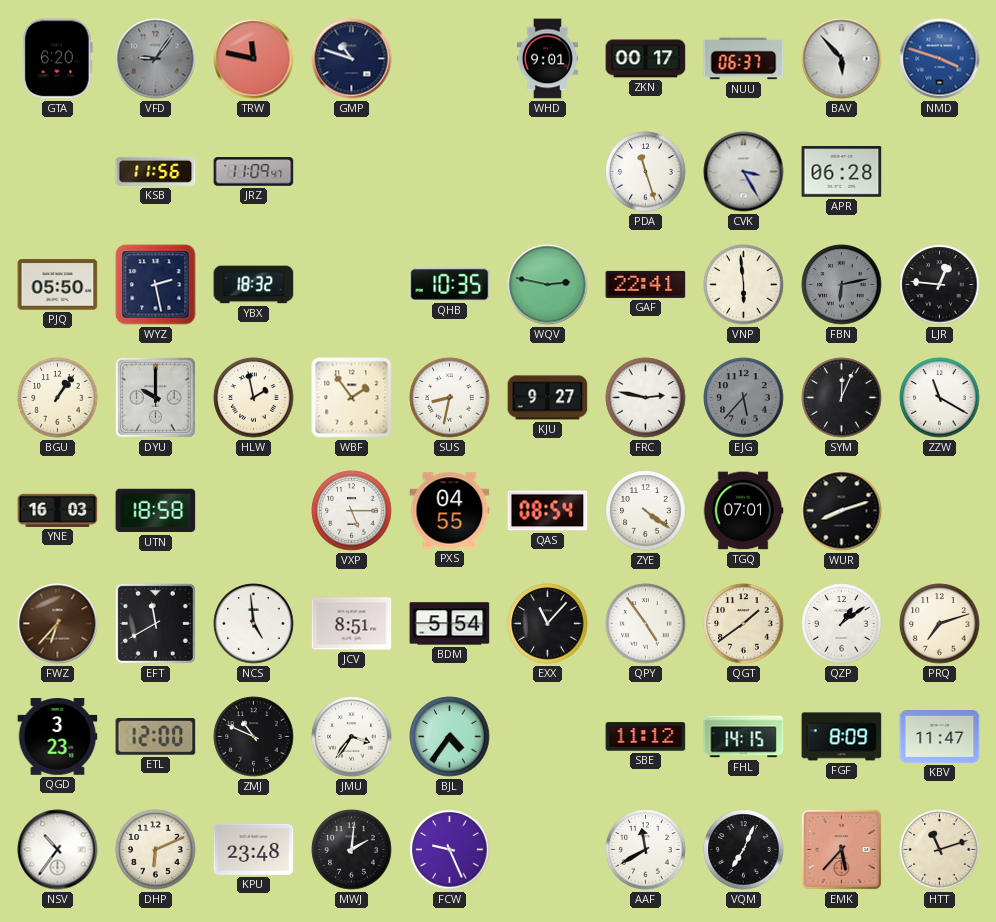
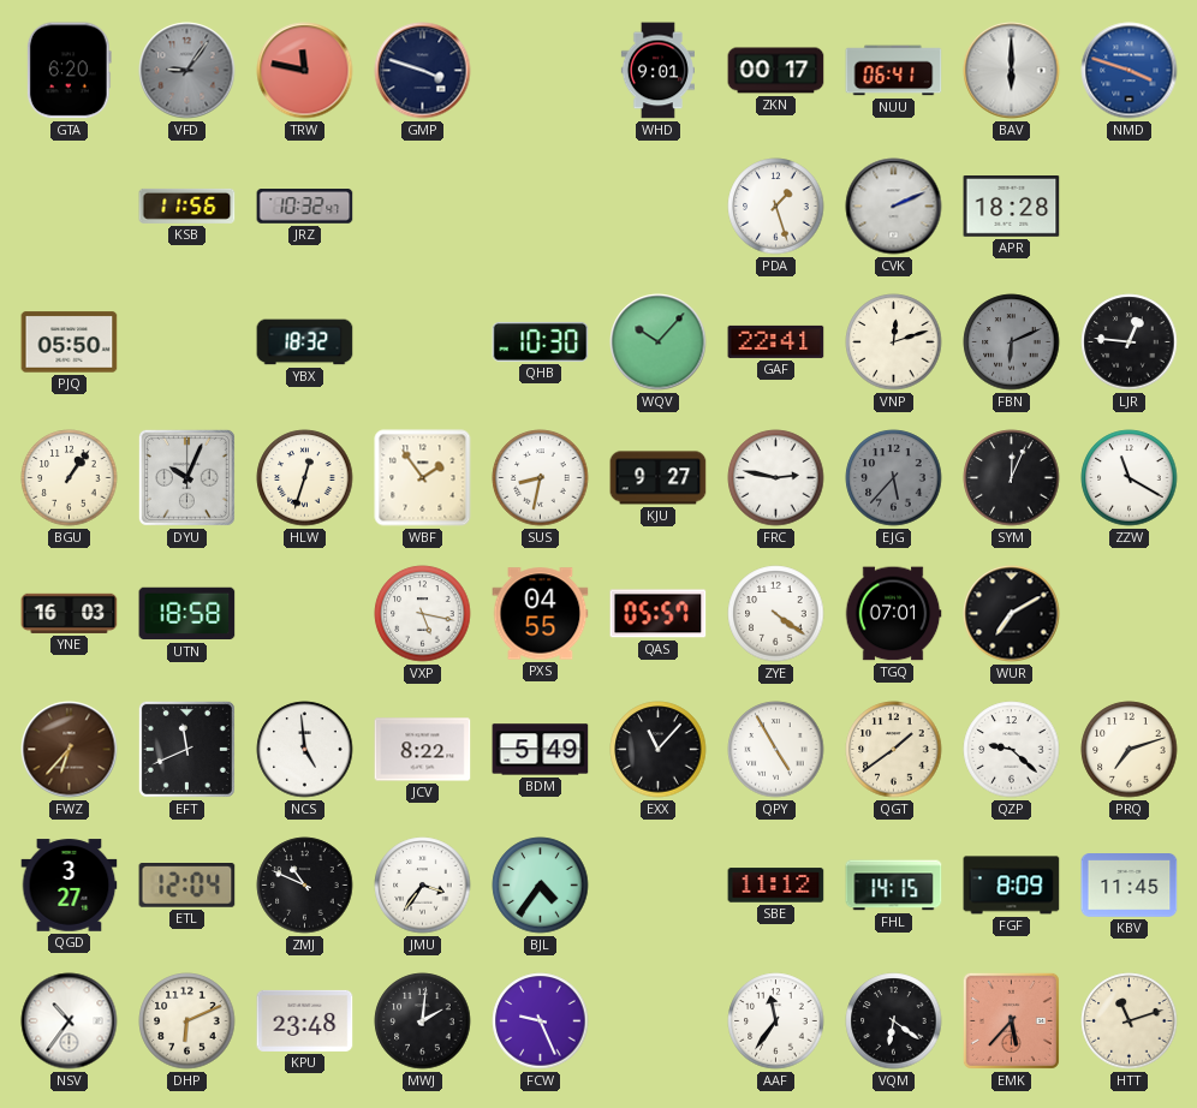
GMP: 10:48 -> 3:48
NUU: 06:37 -> 06:41
BAV: 5:53 -> 6:00
JRZ: 11:09 -> 10:32
PDA: 11:27 -> 1:27
CVK: 3:25 -> 2:11
APR: 06:28 -> 18:28
WYZ: 2:28 -> none
QHB: 10:35 -> 10:30
WQV: 2:47 -> 10:07
VNP: 5:59 -> 12:12
FBN: 6:13 -> 6:11
DYU: 10:00 -> 10:04
HLW: 1:58 -> 12:33
VXP: 5:15 -> 5:17
QAS: 08:54 -> 05:57
WUR: 8:12 -> 7:10
EFT: 11:40 -> 11:41
JCV: 8:51 -> 8:22
BDM: 5:54 -> 5:49
QPY: 4:54 -> 4:55
QZP: 1:09 -> 9:22
QGD: 3:23 -> 3:27
ETL: 12:00 -> 12:04
KBV: 11:47 -> 11:45
AAF: 11:40 -> 11:36
VQM: 7:04 -> 6:21
